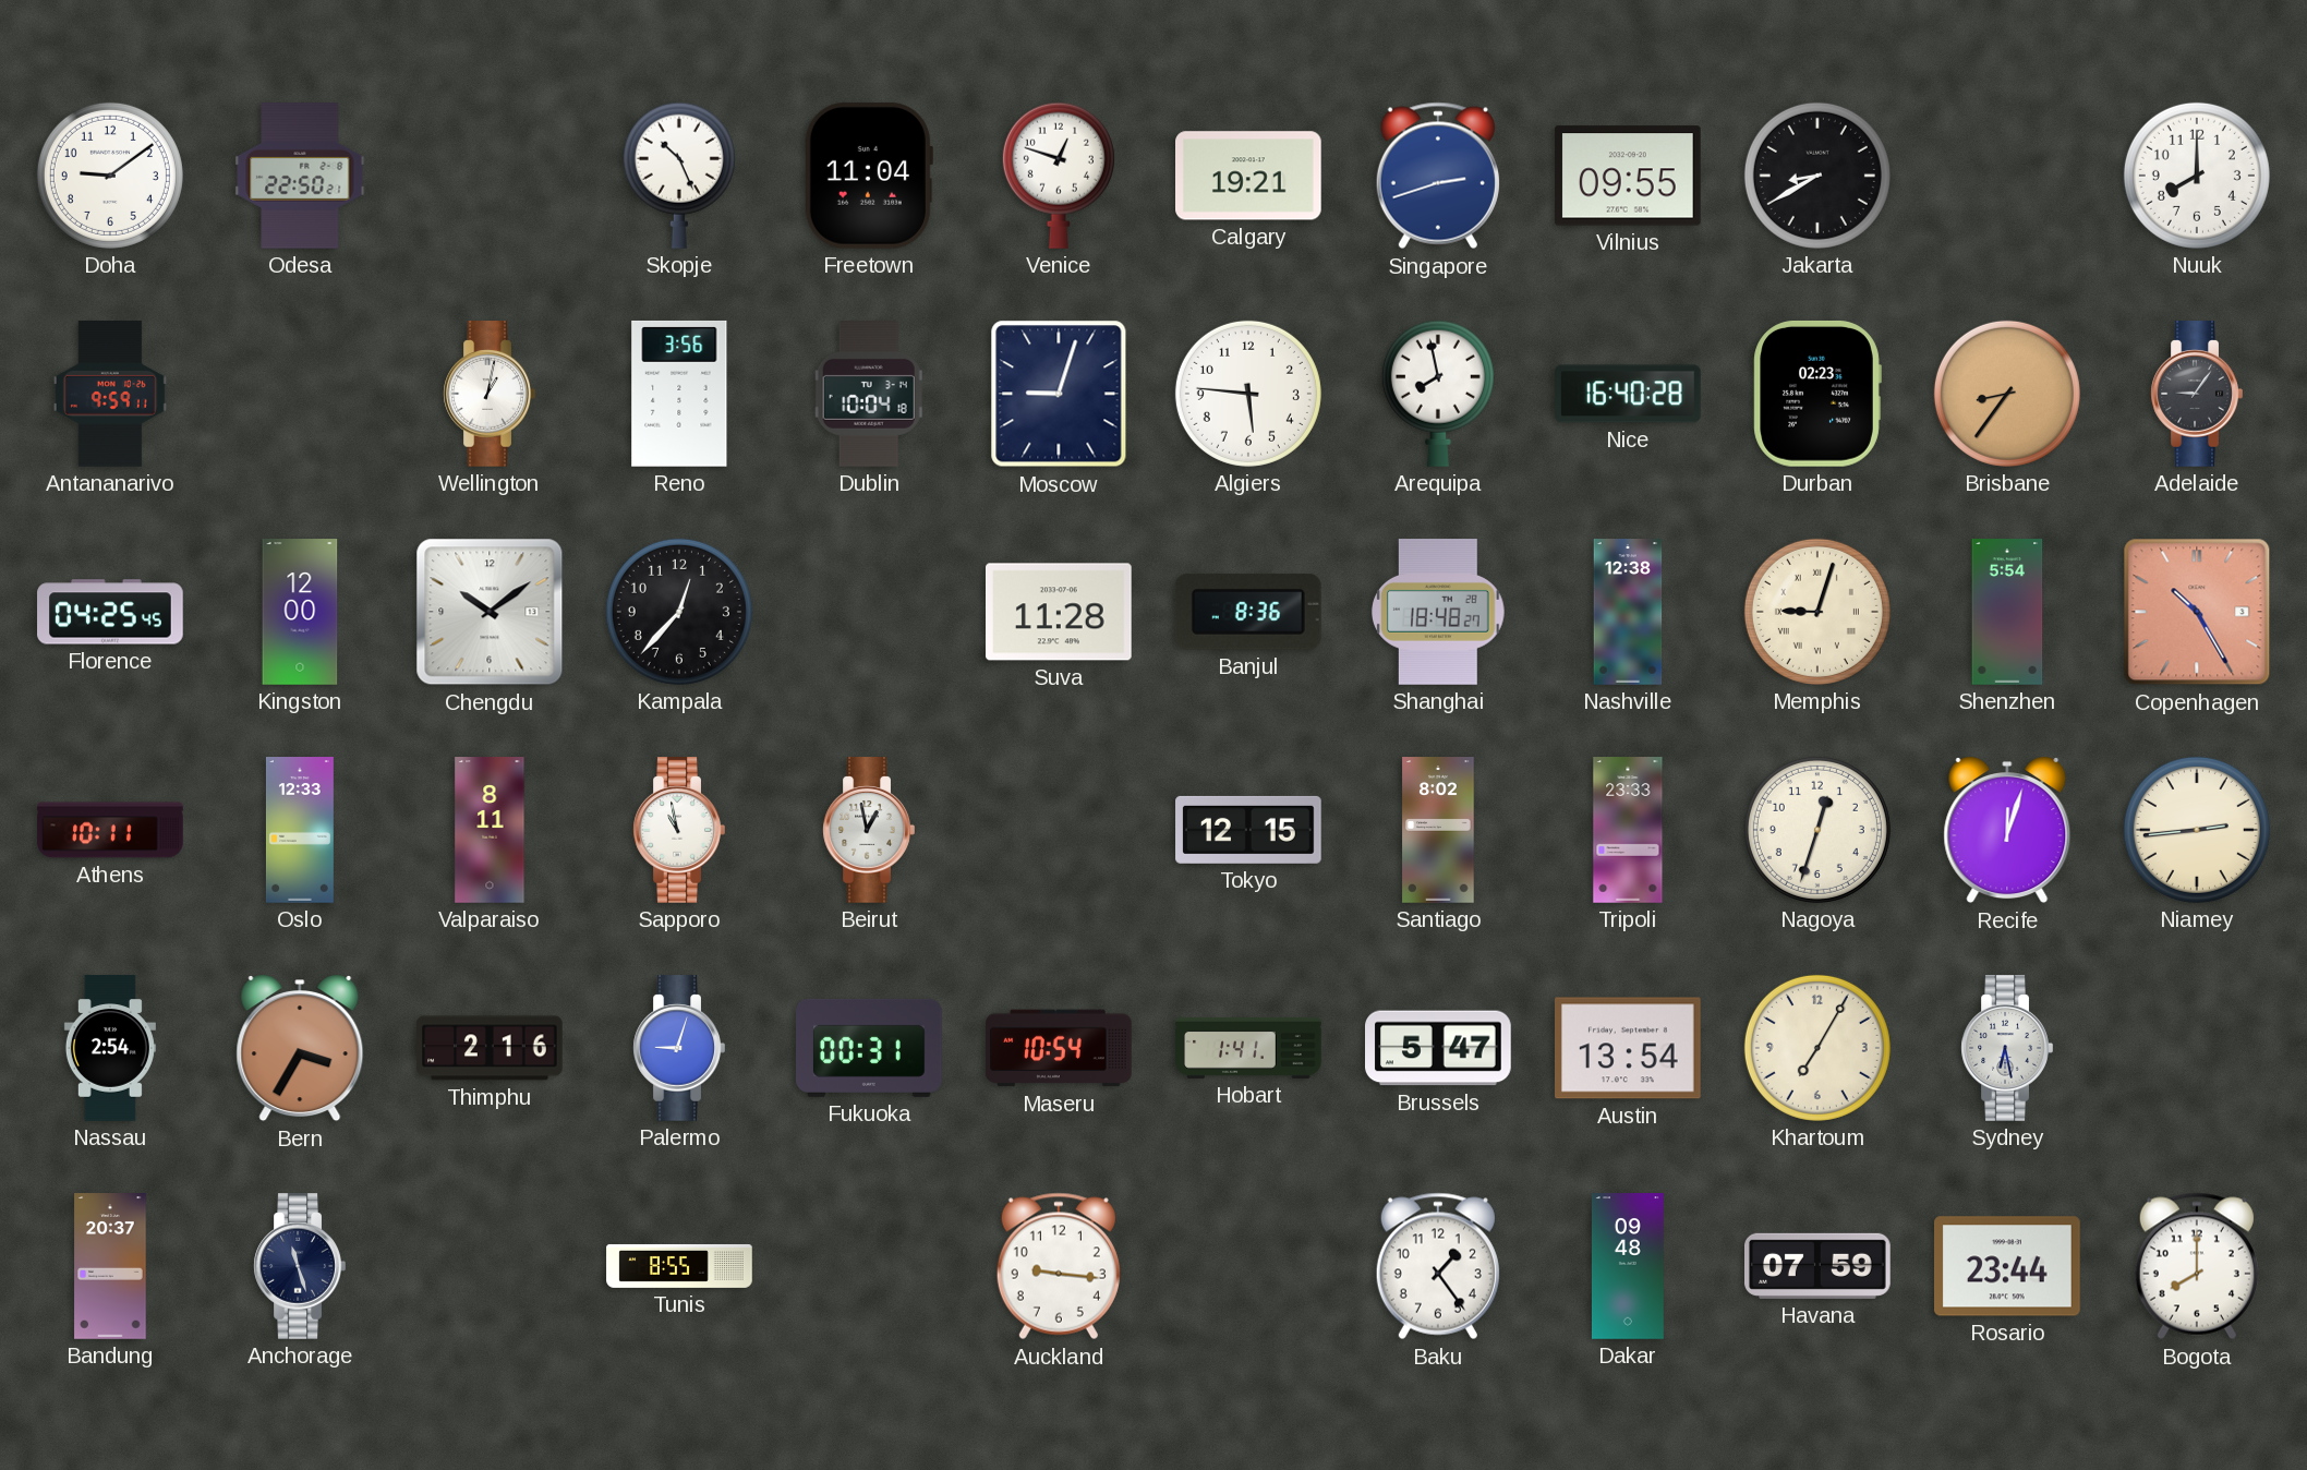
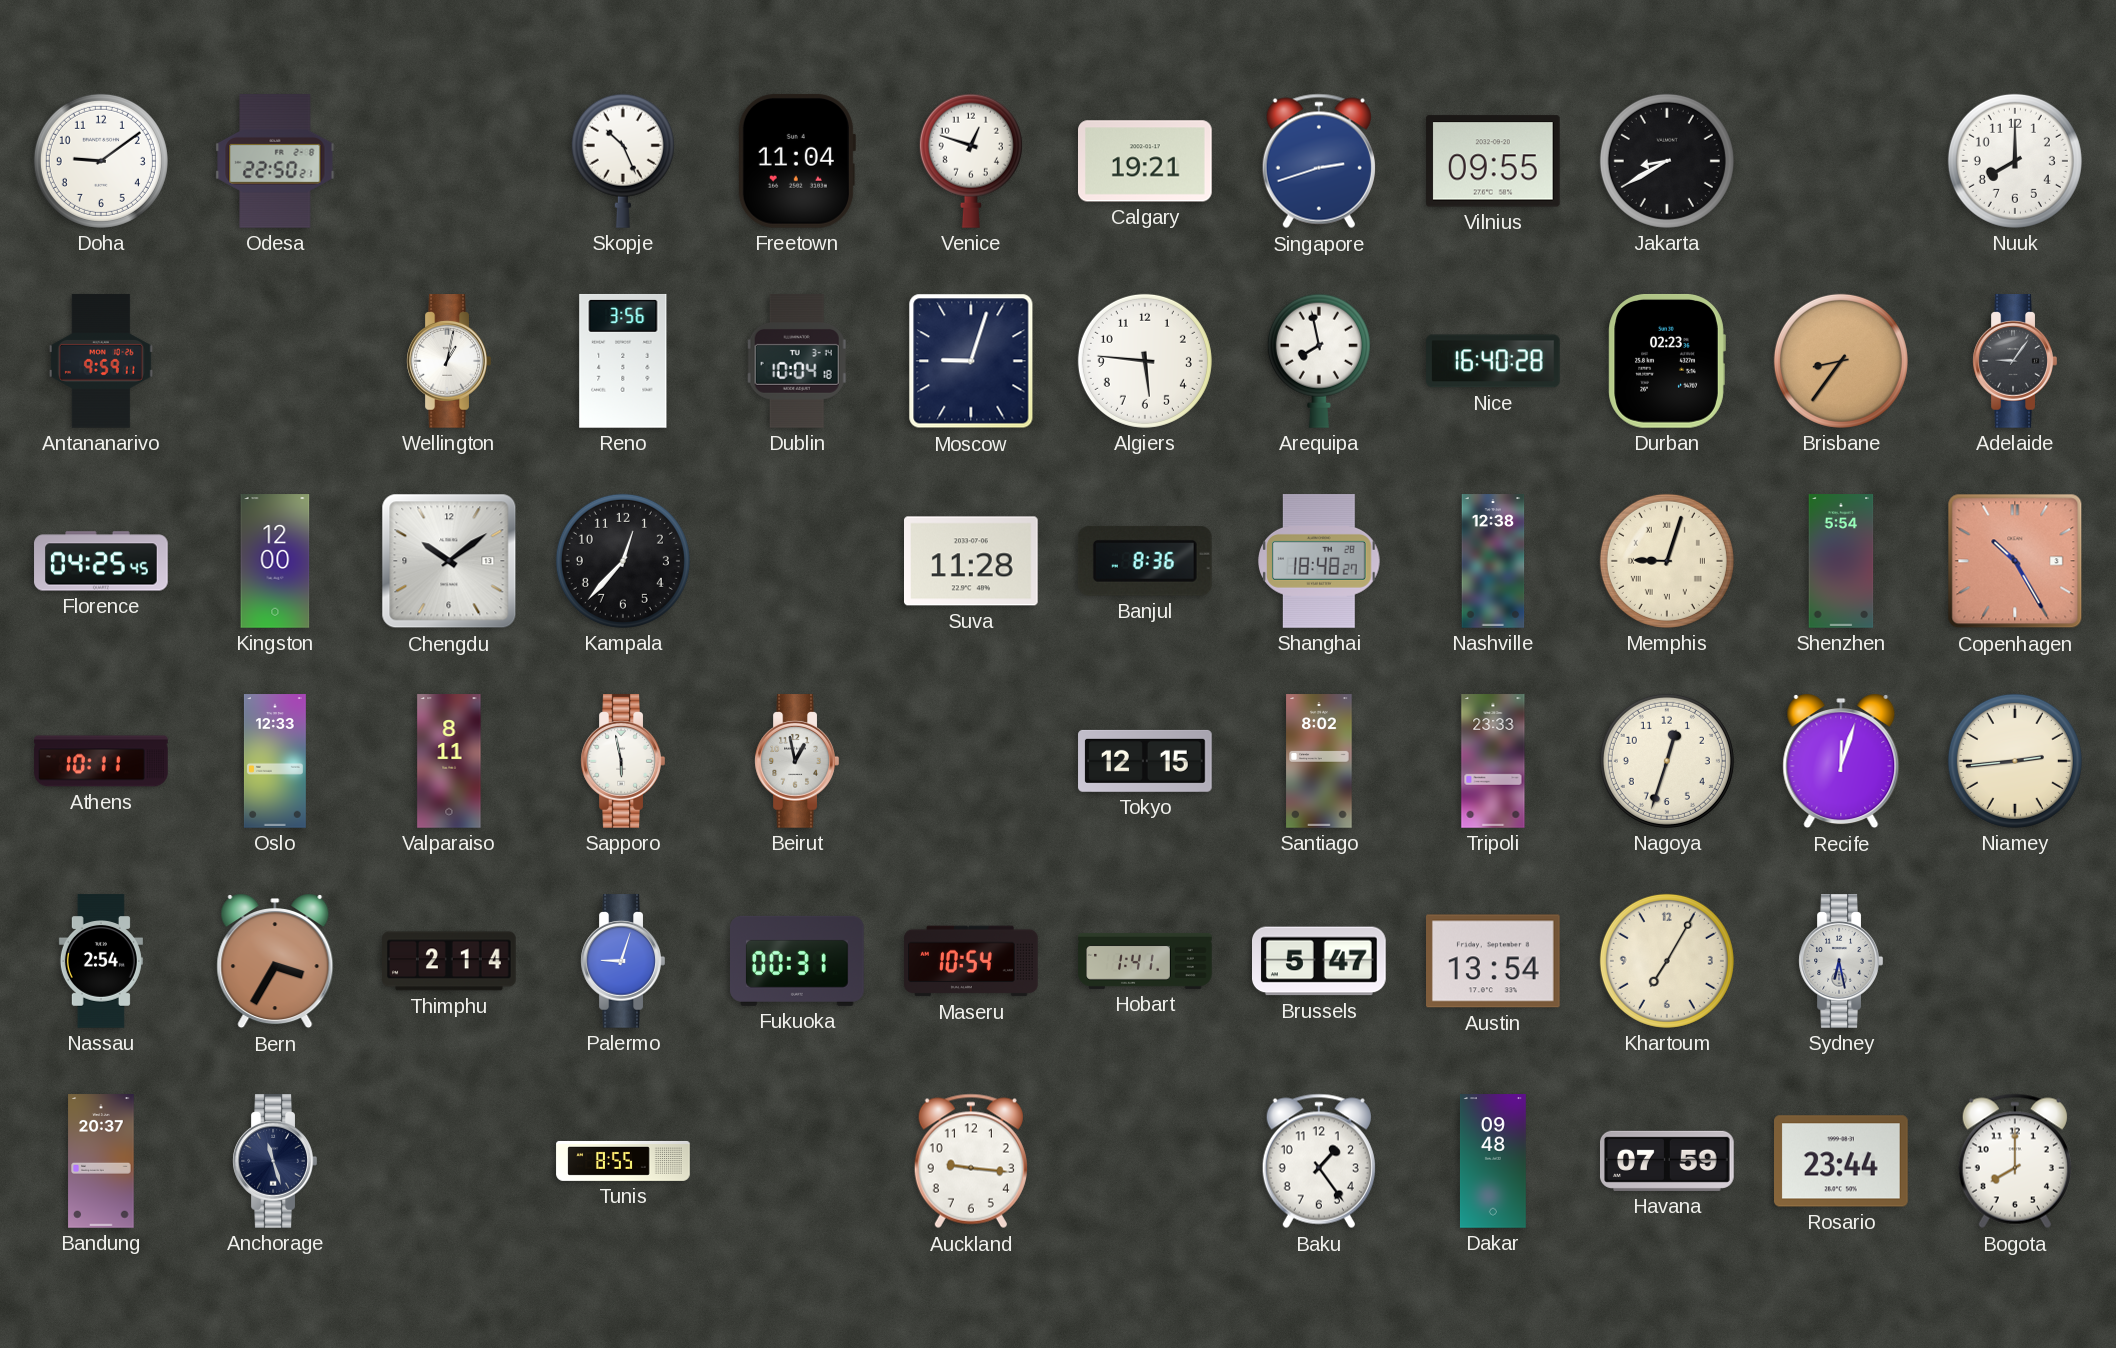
Sapporo: 10:58 -> 5:58
Thimphu: 2:16 -> 2:14
